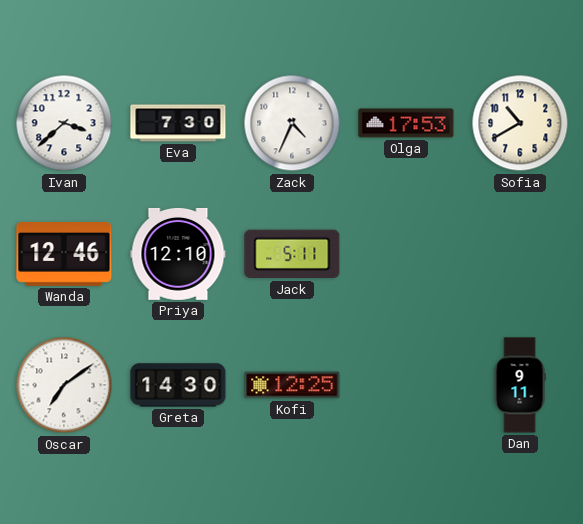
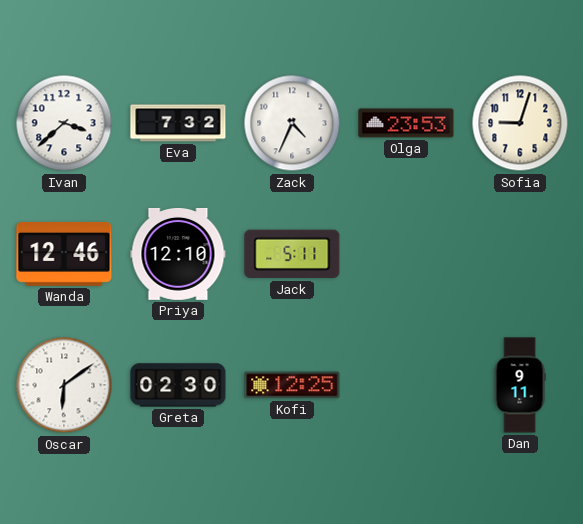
Eva: 7:30 -> 7:32
Olga: 17:53 -> 23:53
Sofia: 10:40 -> 9:03
Oscar: 7:09 -> 6:09
Greta: 14:30 -> 02:30
